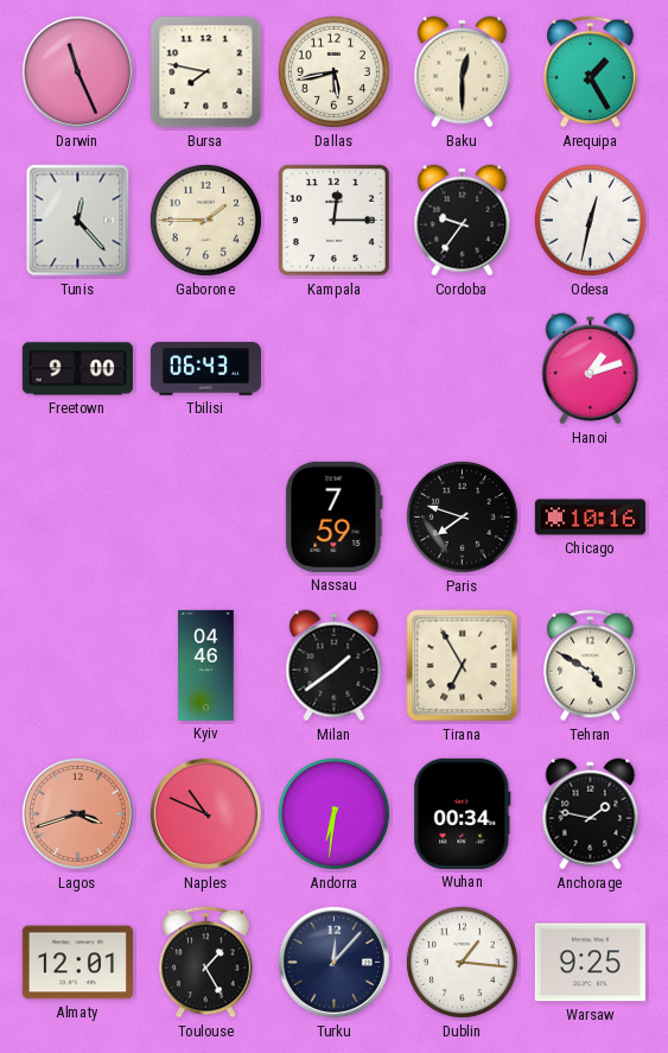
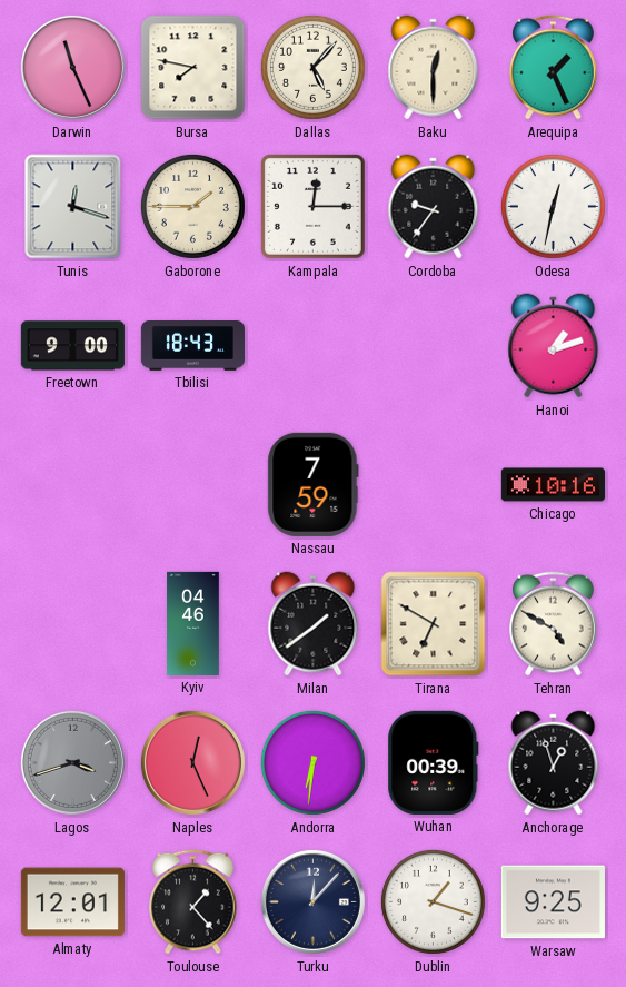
Dallas: 5:43 -> 5:07
Arequipa: 1:25 -> 1:26
Tunis: 12:23 -> 12:18
Tbilisi: 06:43 -> 18:43
Paris: 7:48 -> none
Tirana: 6:55 -> 6:50
Lagos dial: salmon -> grey
Naples: 10:49 -> 12:26
Wuhan: 00:34 -> 00:39
Anchorage: 1:47 -> 12:57
Toulouse: 1:25 -> 1:23
Dublin: 1:16 -> 1:18
